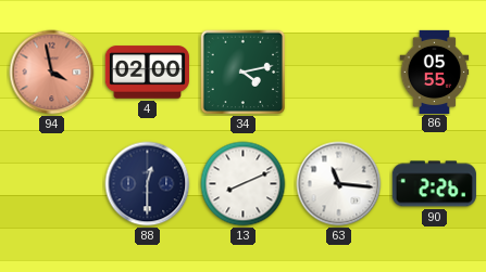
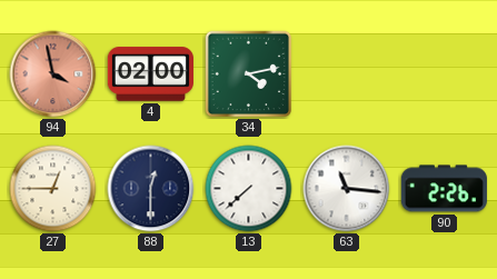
86: 05:55 -> none
27: none -> 12:45
13: 8:11 -> 7:38
